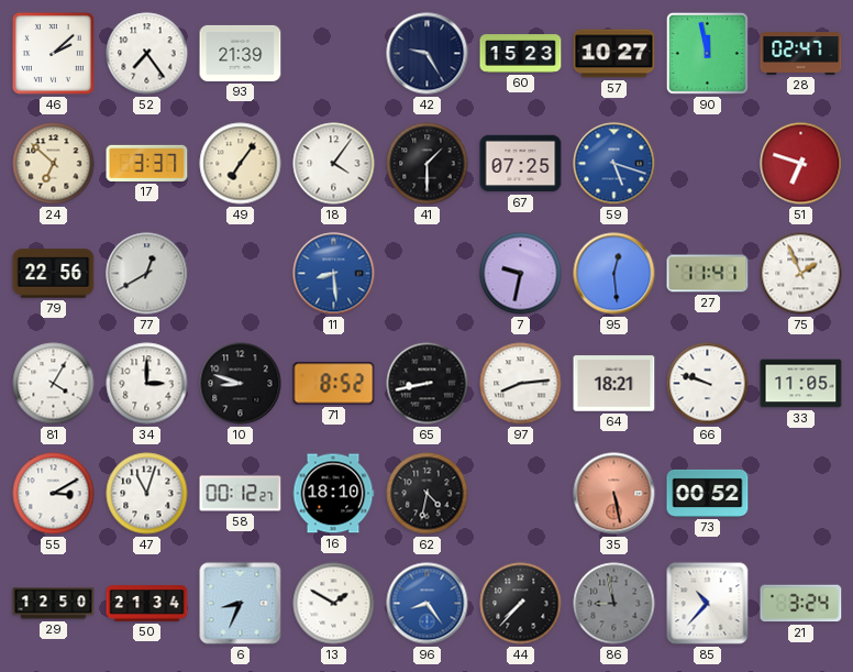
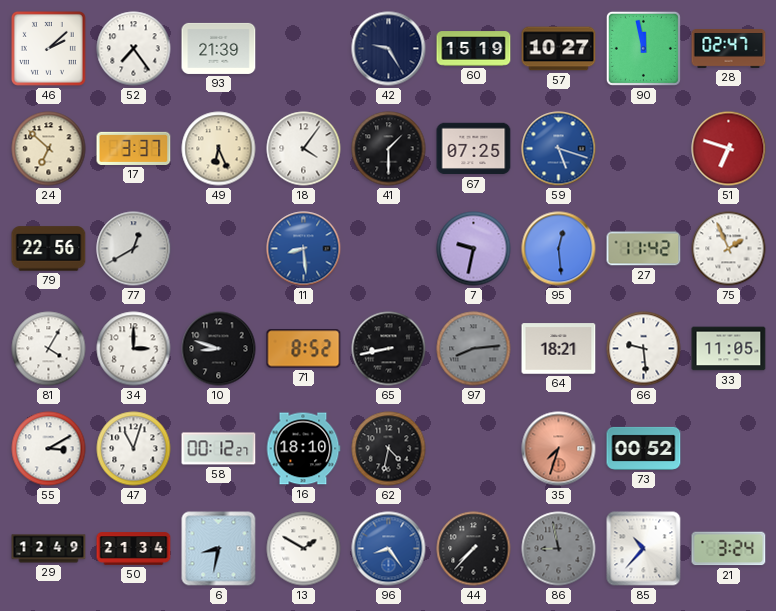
60: 15:23 -> 15:19
49: 7:06 -> 6:26
27: 11:41 -> 11:42
97 dial: white -> grey
66: 9:48 -> 9:29
35: 5:28 -> 7:33
29: 12:50 -> 12:49
6: 8:34 -> 8:32
